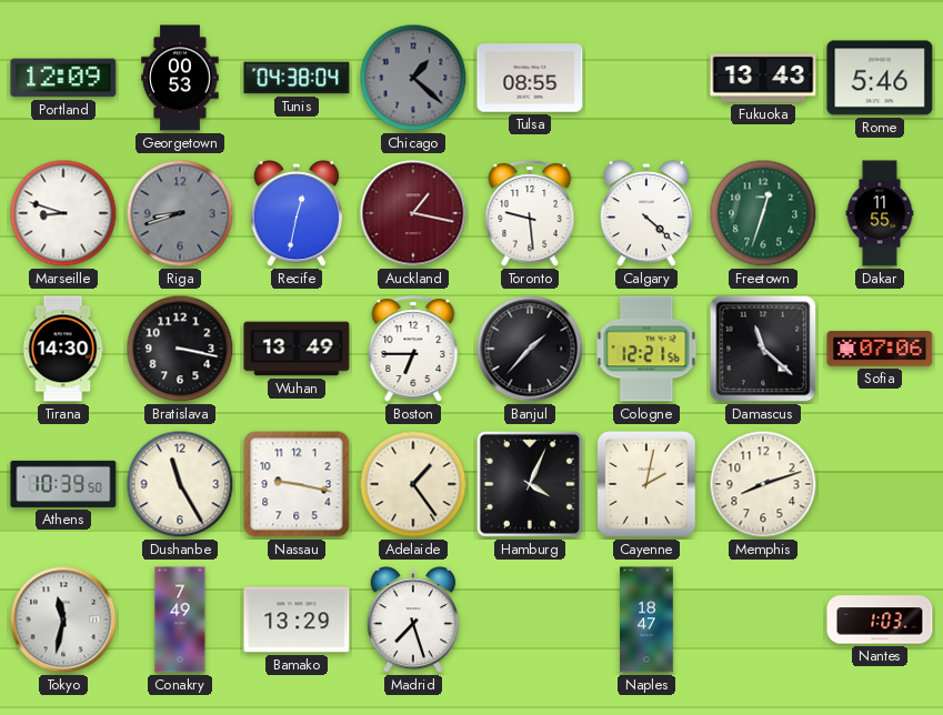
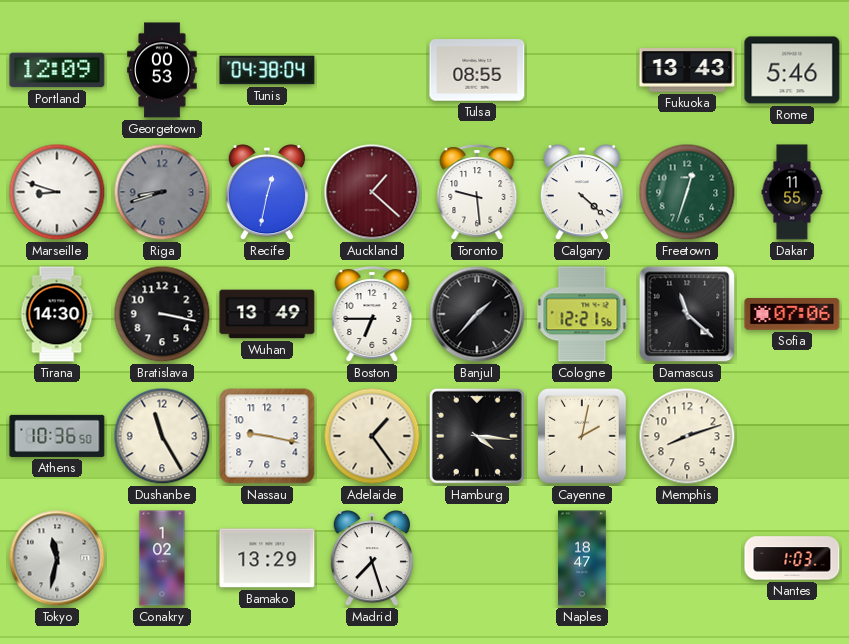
Chicago: 1:22 -> none
Auckland: 1:17 -> 1:22
Athens: 10:39 -> 10:36
Hamburg: 4:04 -> 4:16
Conakry: 7:49 -> 1:02
